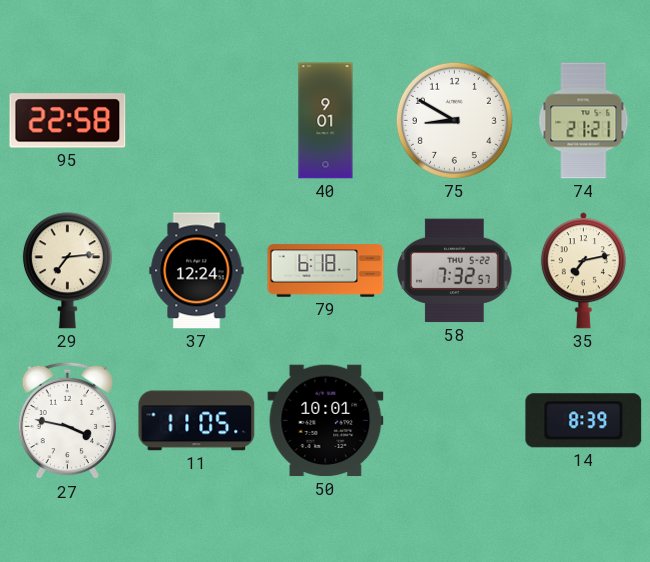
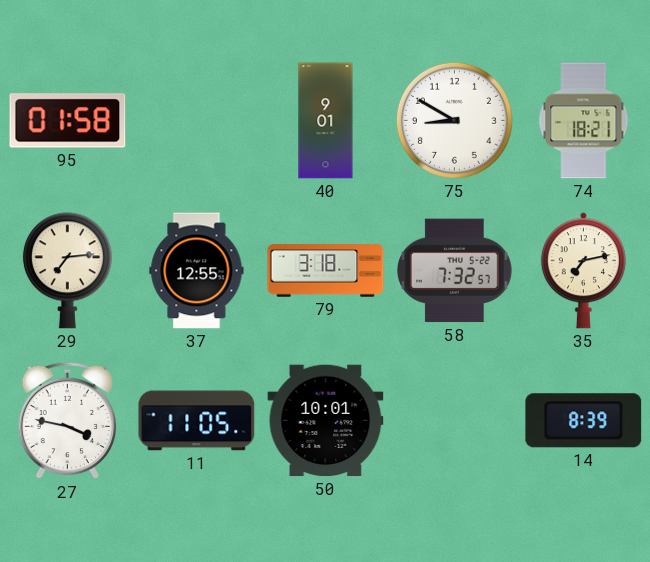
95: 22:58 -> 01:58
74: 21:21 -> 18:21
37: 12:24 -> 12:55
79: 6:18 -> 3:18
